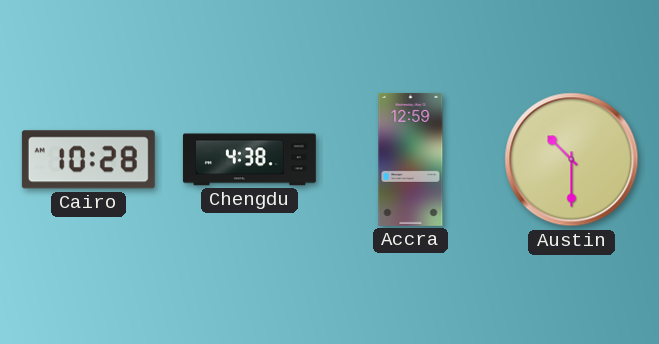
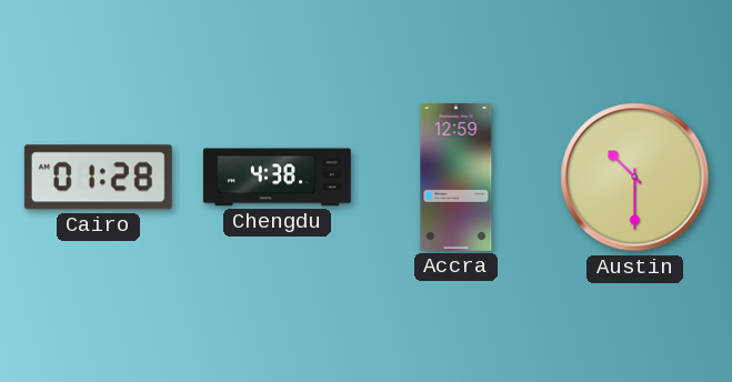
Cairo: 10:28 -> 01:28
